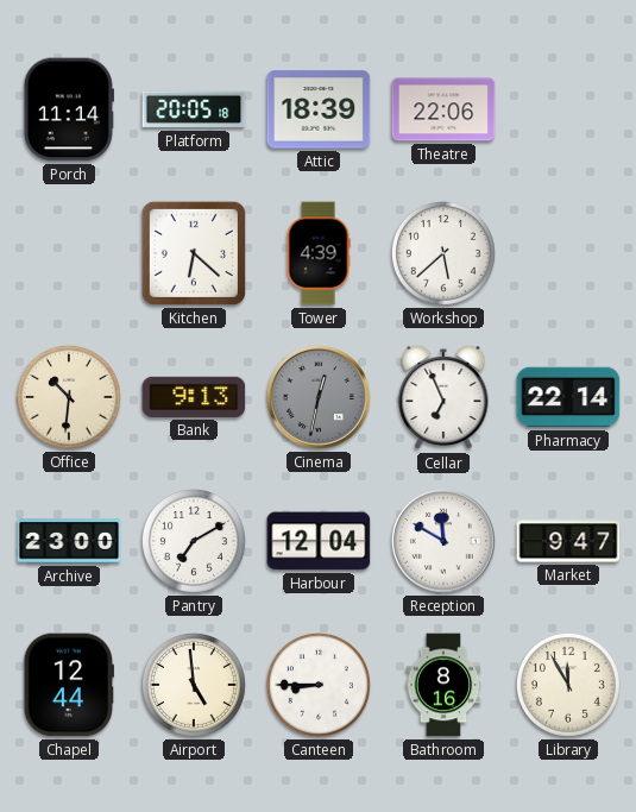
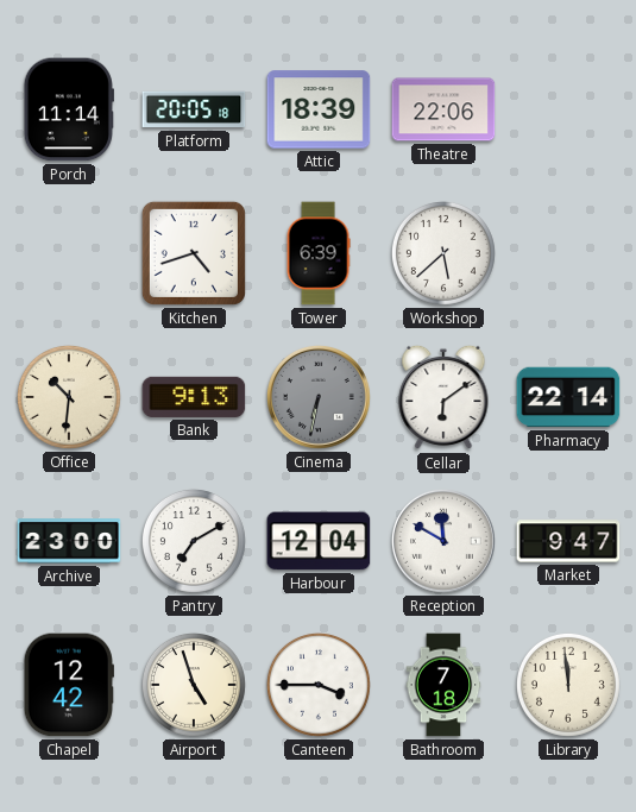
Kitchen: 6:22 -> 4:42
Tower: 4:39 -> 6:39
Cinema: 12:32 -> 6:32
Cellar: 6:56 -> 6:09
Chapel: 12:44 -> 12:42
Airport: 4:59 -> 4:57
Canteen: 8:45 -> 3:45
Bathroom: 8:16 -> 7:18
Library: 11:55 -> 11:59
